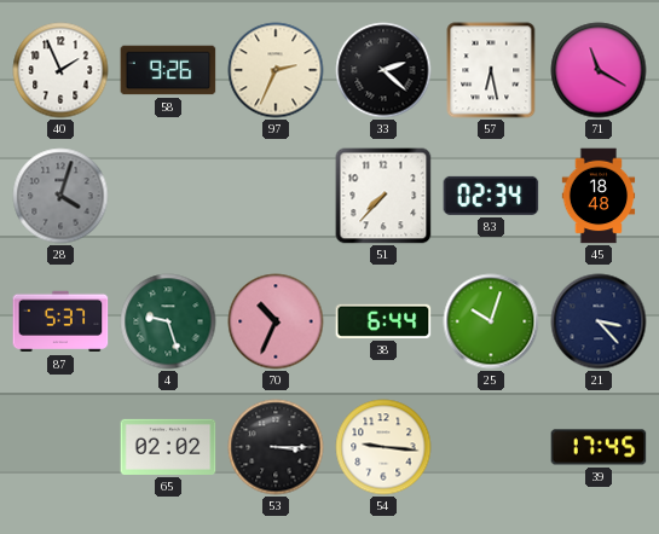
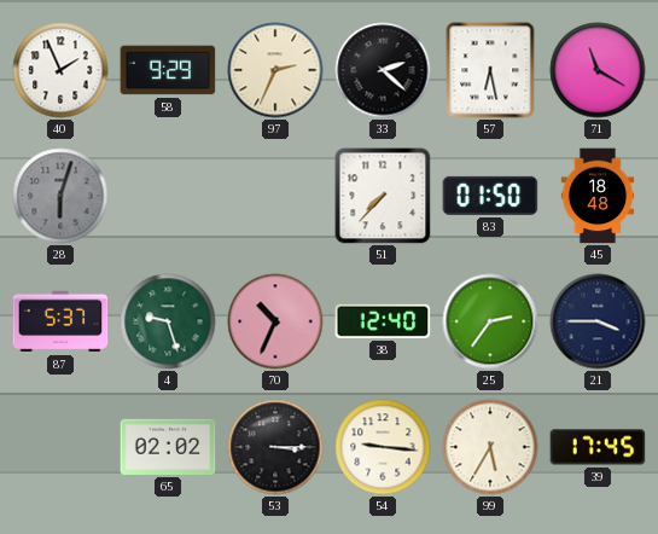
58: 9:26 -> 9:29
28: 4:03 -> 6:03
83: 02:34 -> 01:50
38: 6:44 -> 12:40
25: 10:03 -> 2:36
21: 3:23 -> 3:45
99: none -> 5:35
